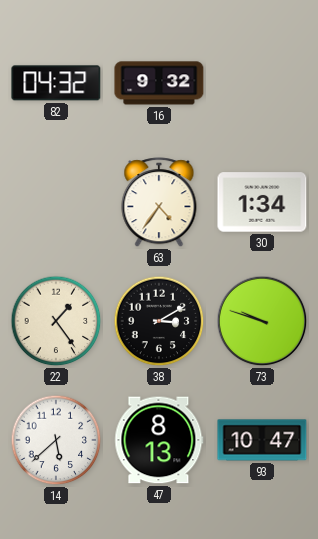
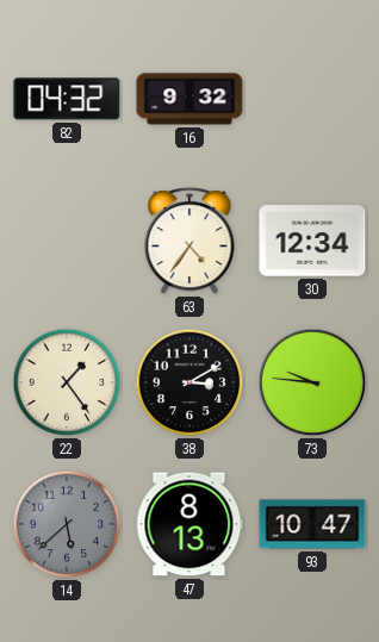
30: 1:34 -> 12:34
73: 9:48 -> 9:46
14 dial: white -> grey
